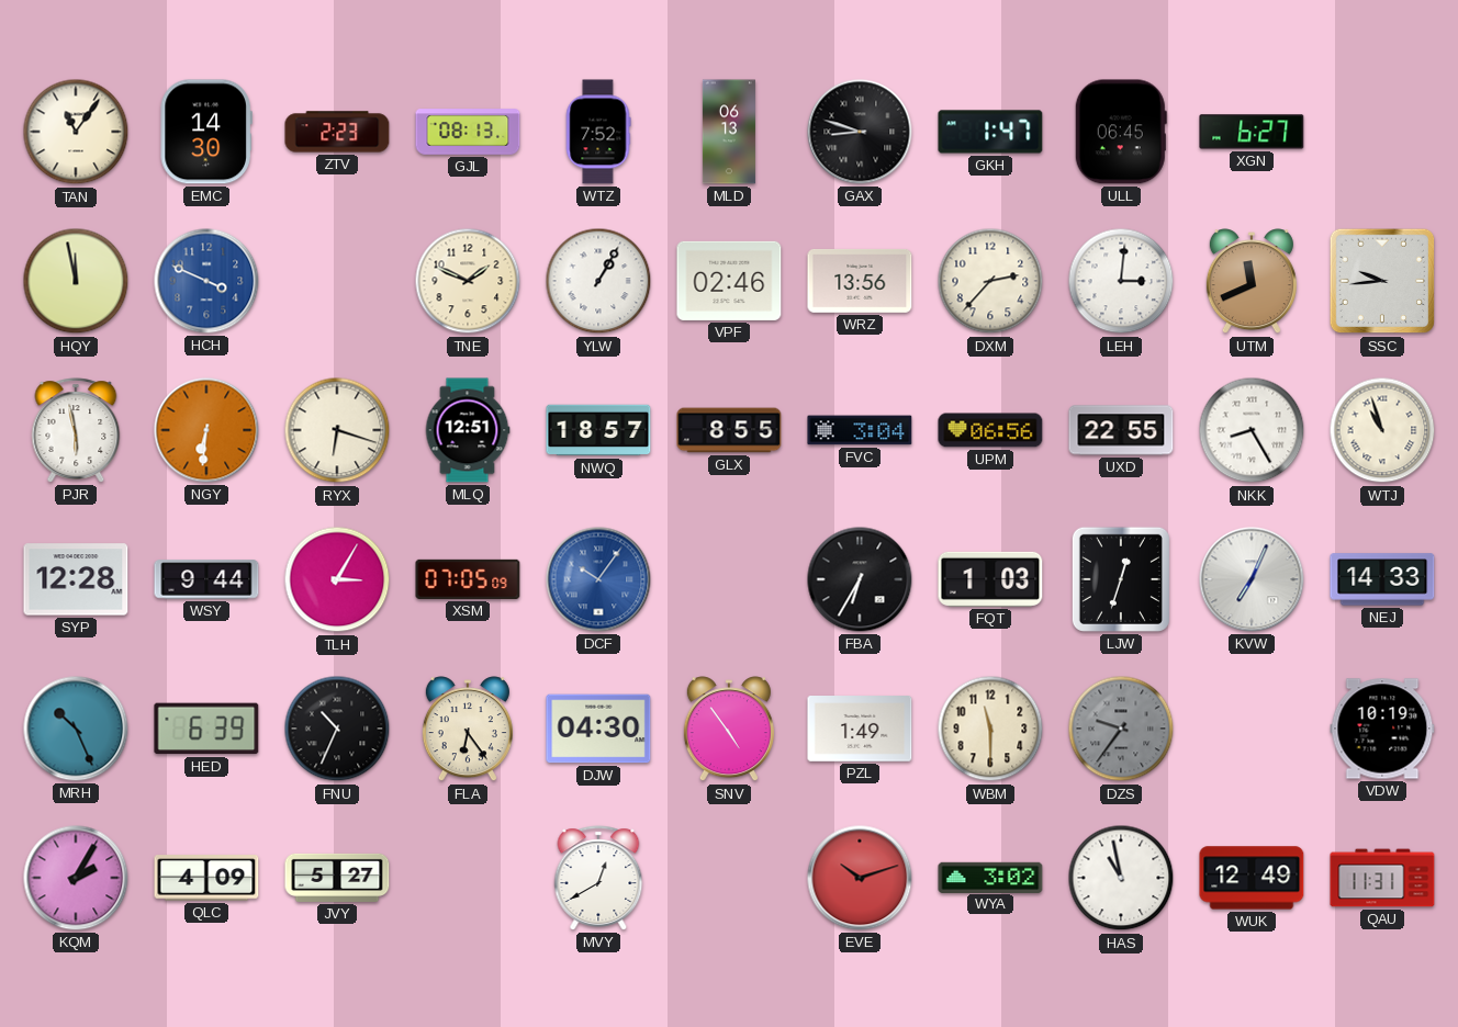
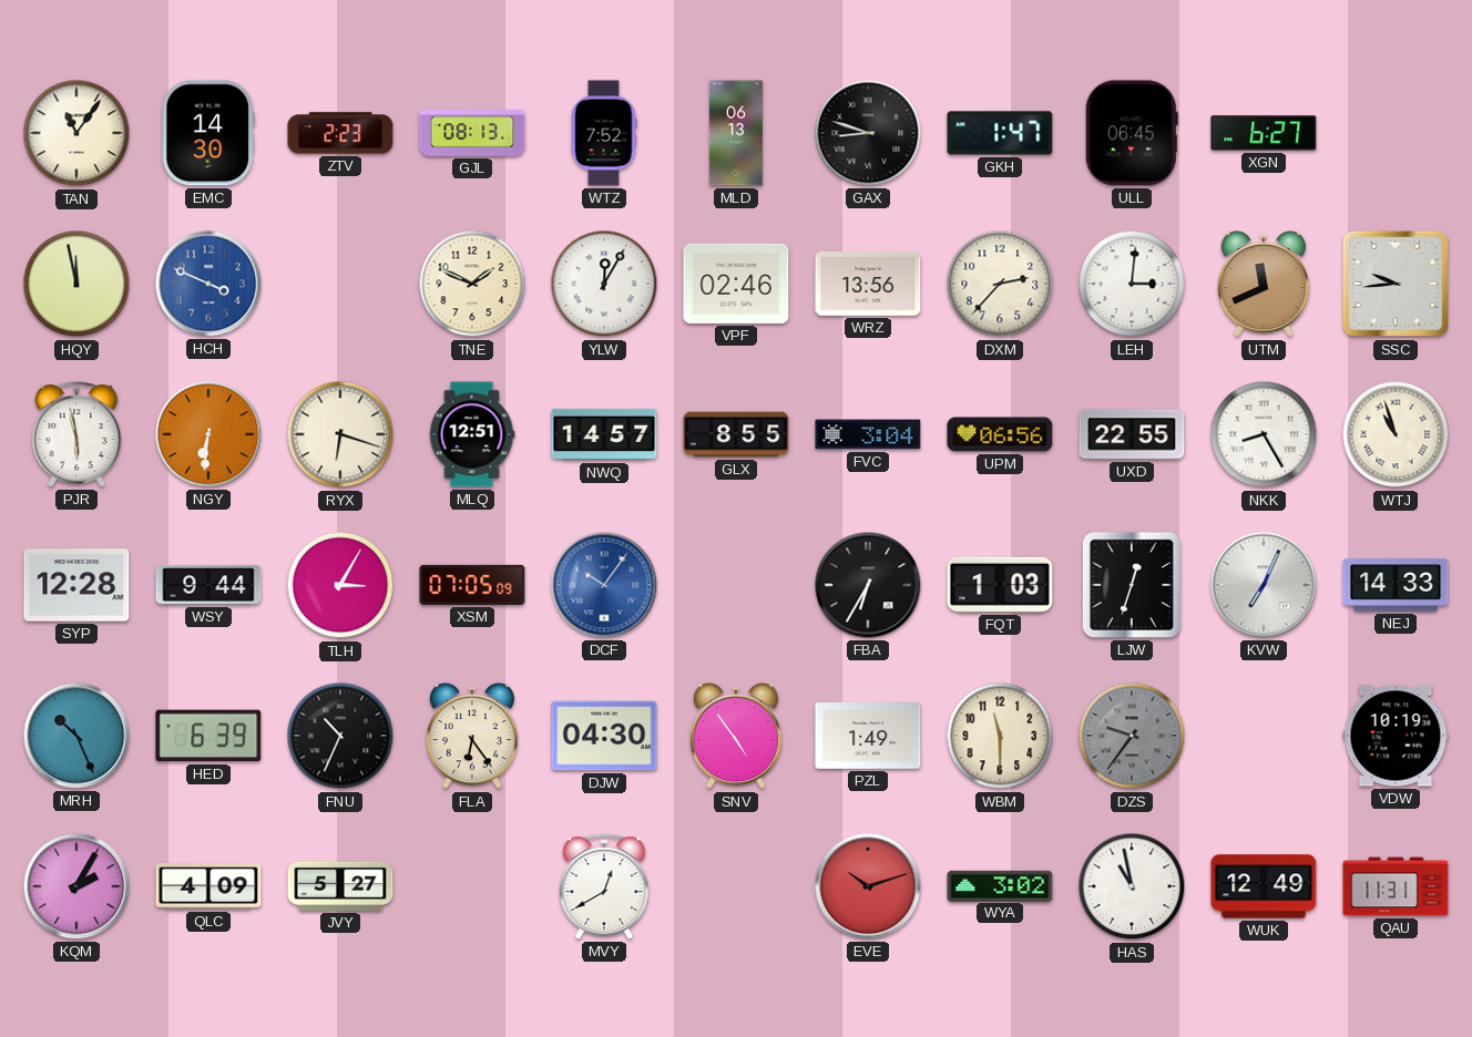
YLW: 1:05 -> 12:05
NWQ: 18:57 -> 14:57
